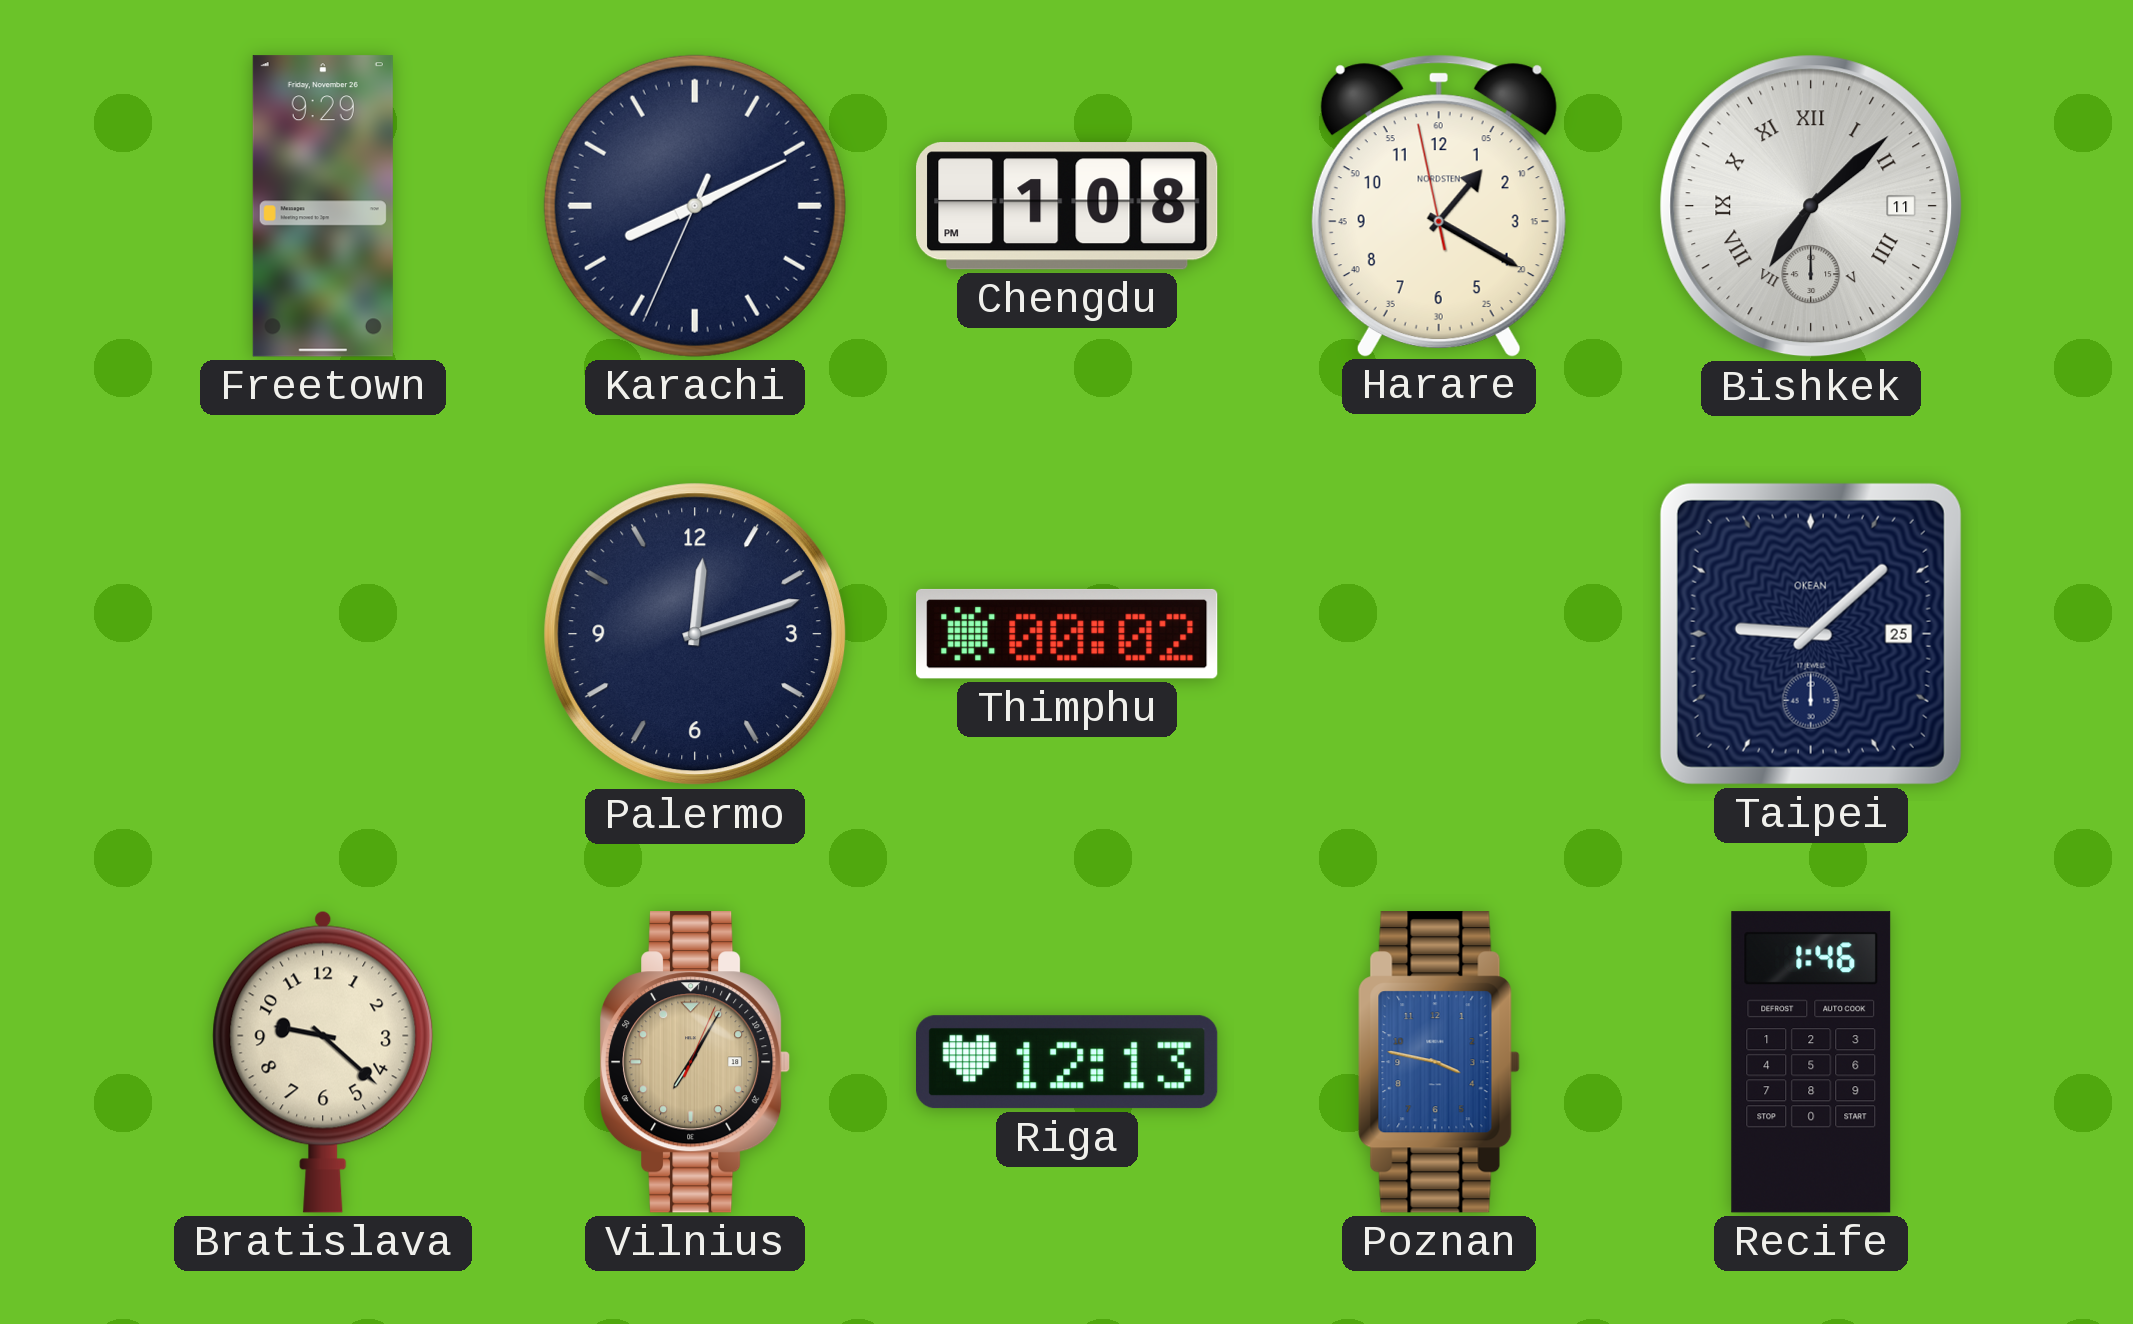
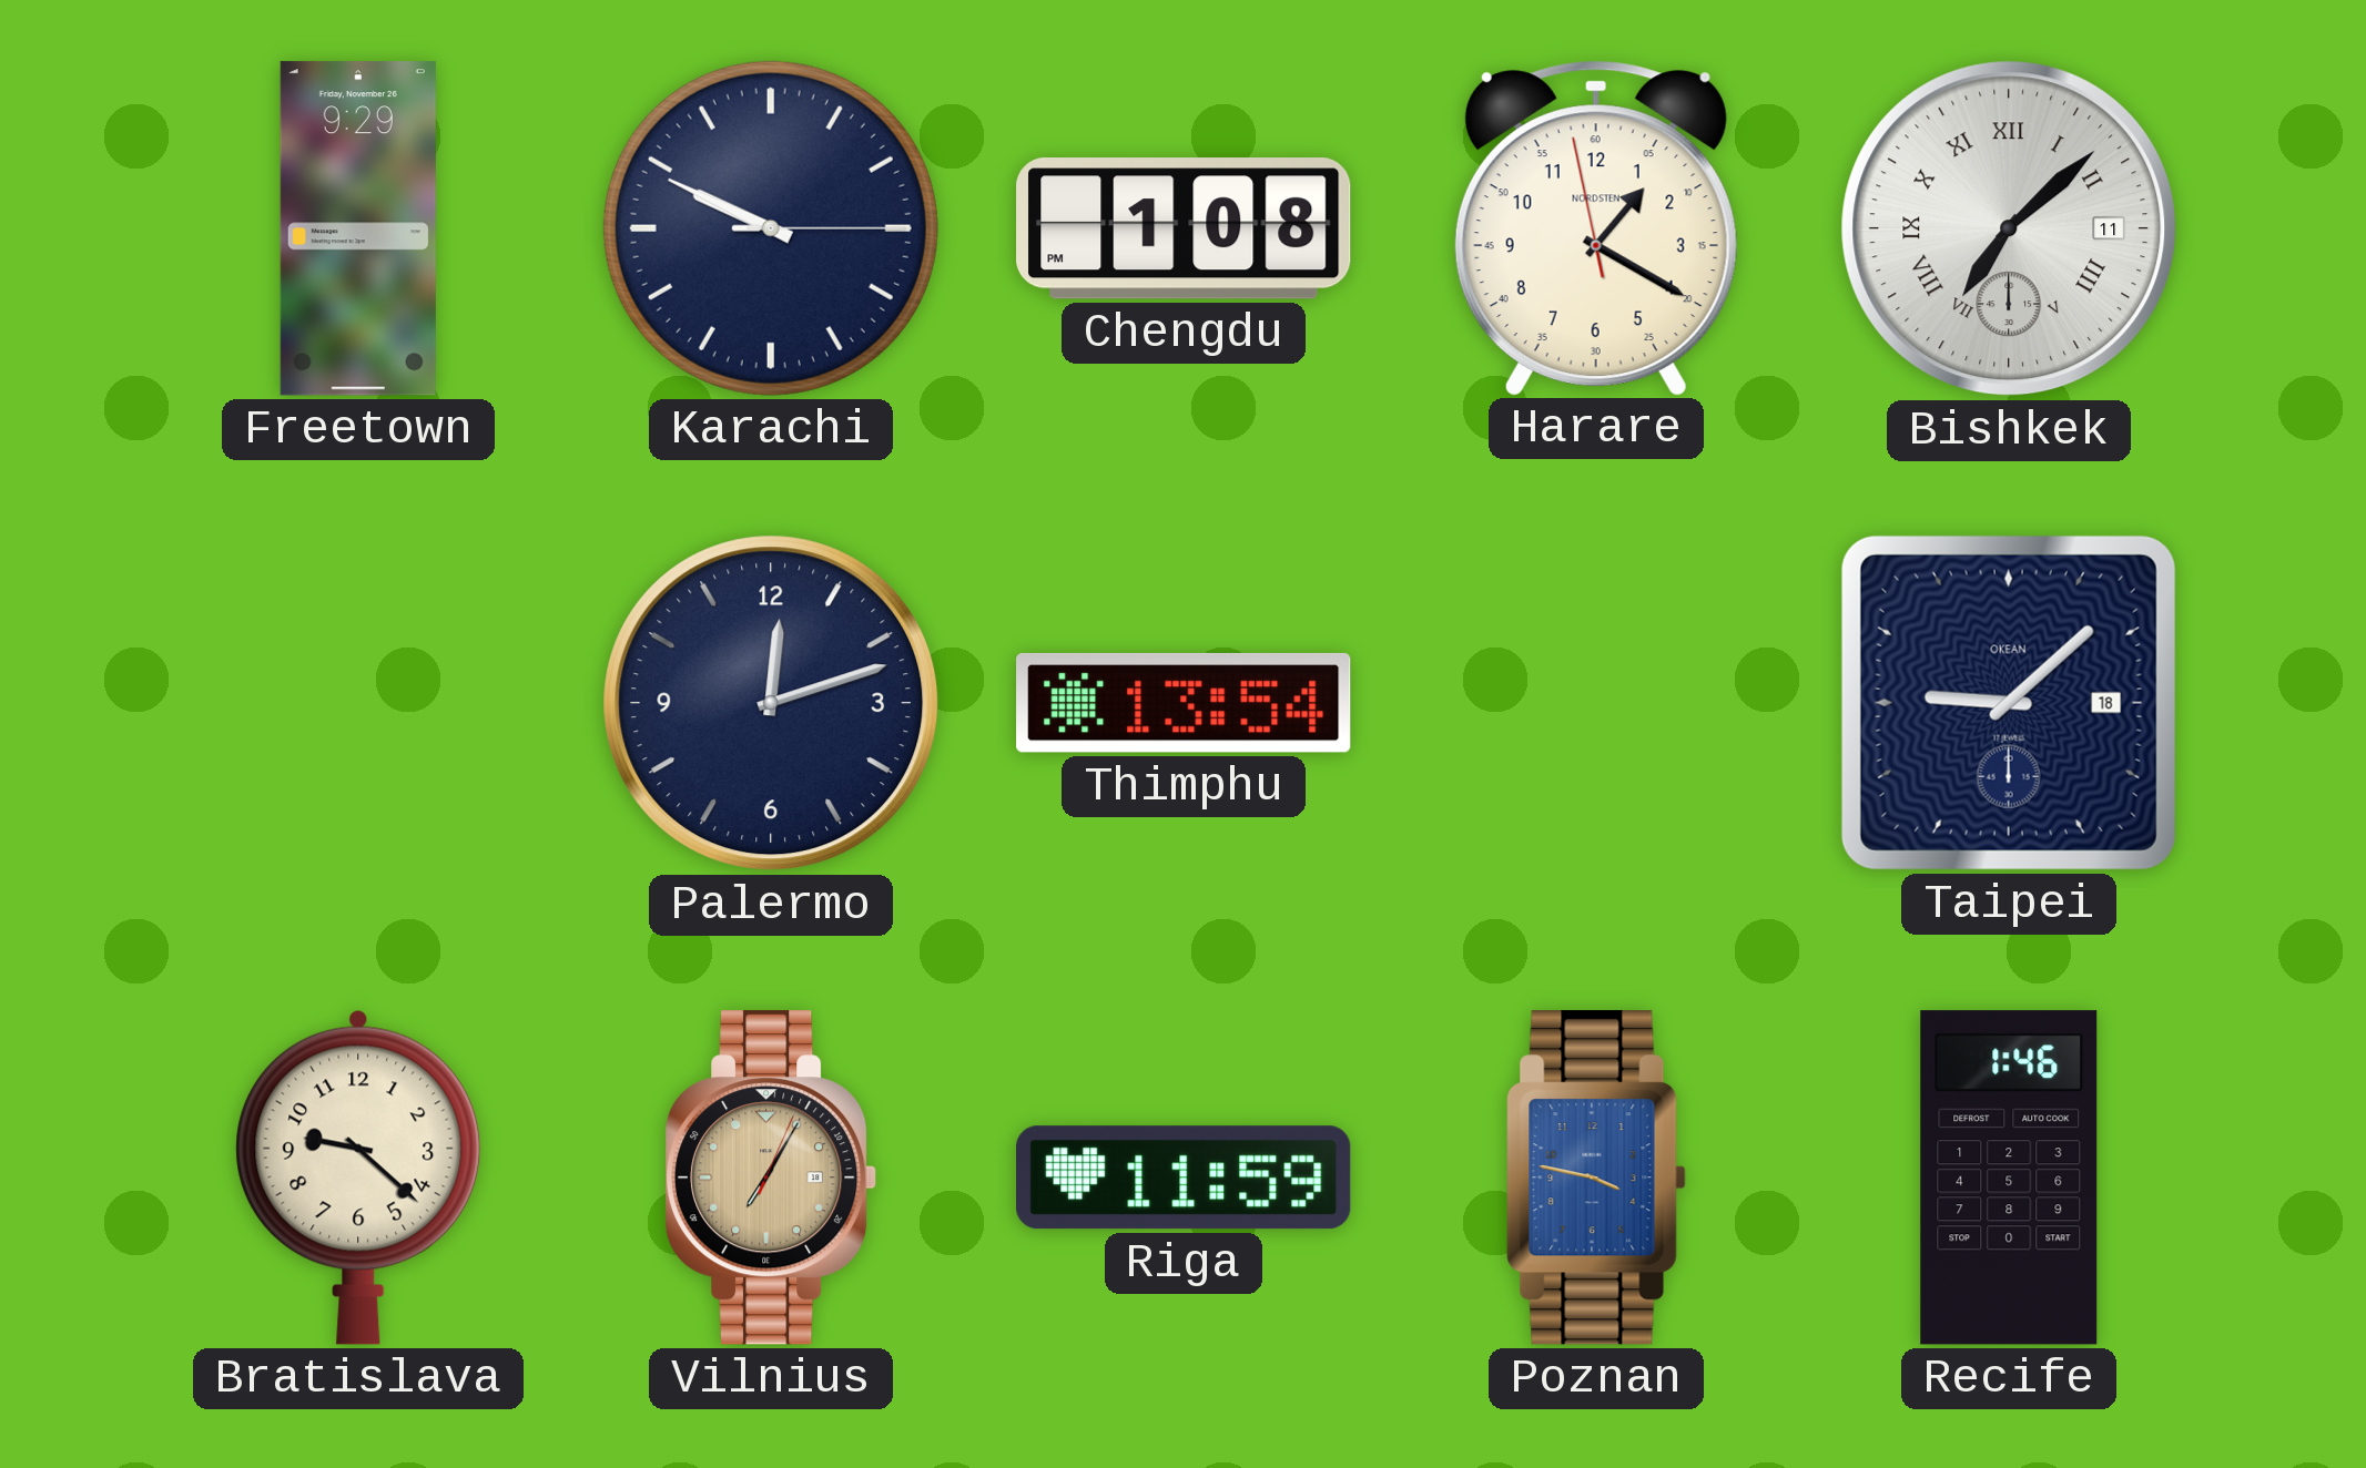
Karachi: 8:10 -> 9:49
Thimphu: 00:02 -> 13:54
Taipei date: 25 -> 18
Riga: 12:13 -> 11:59
